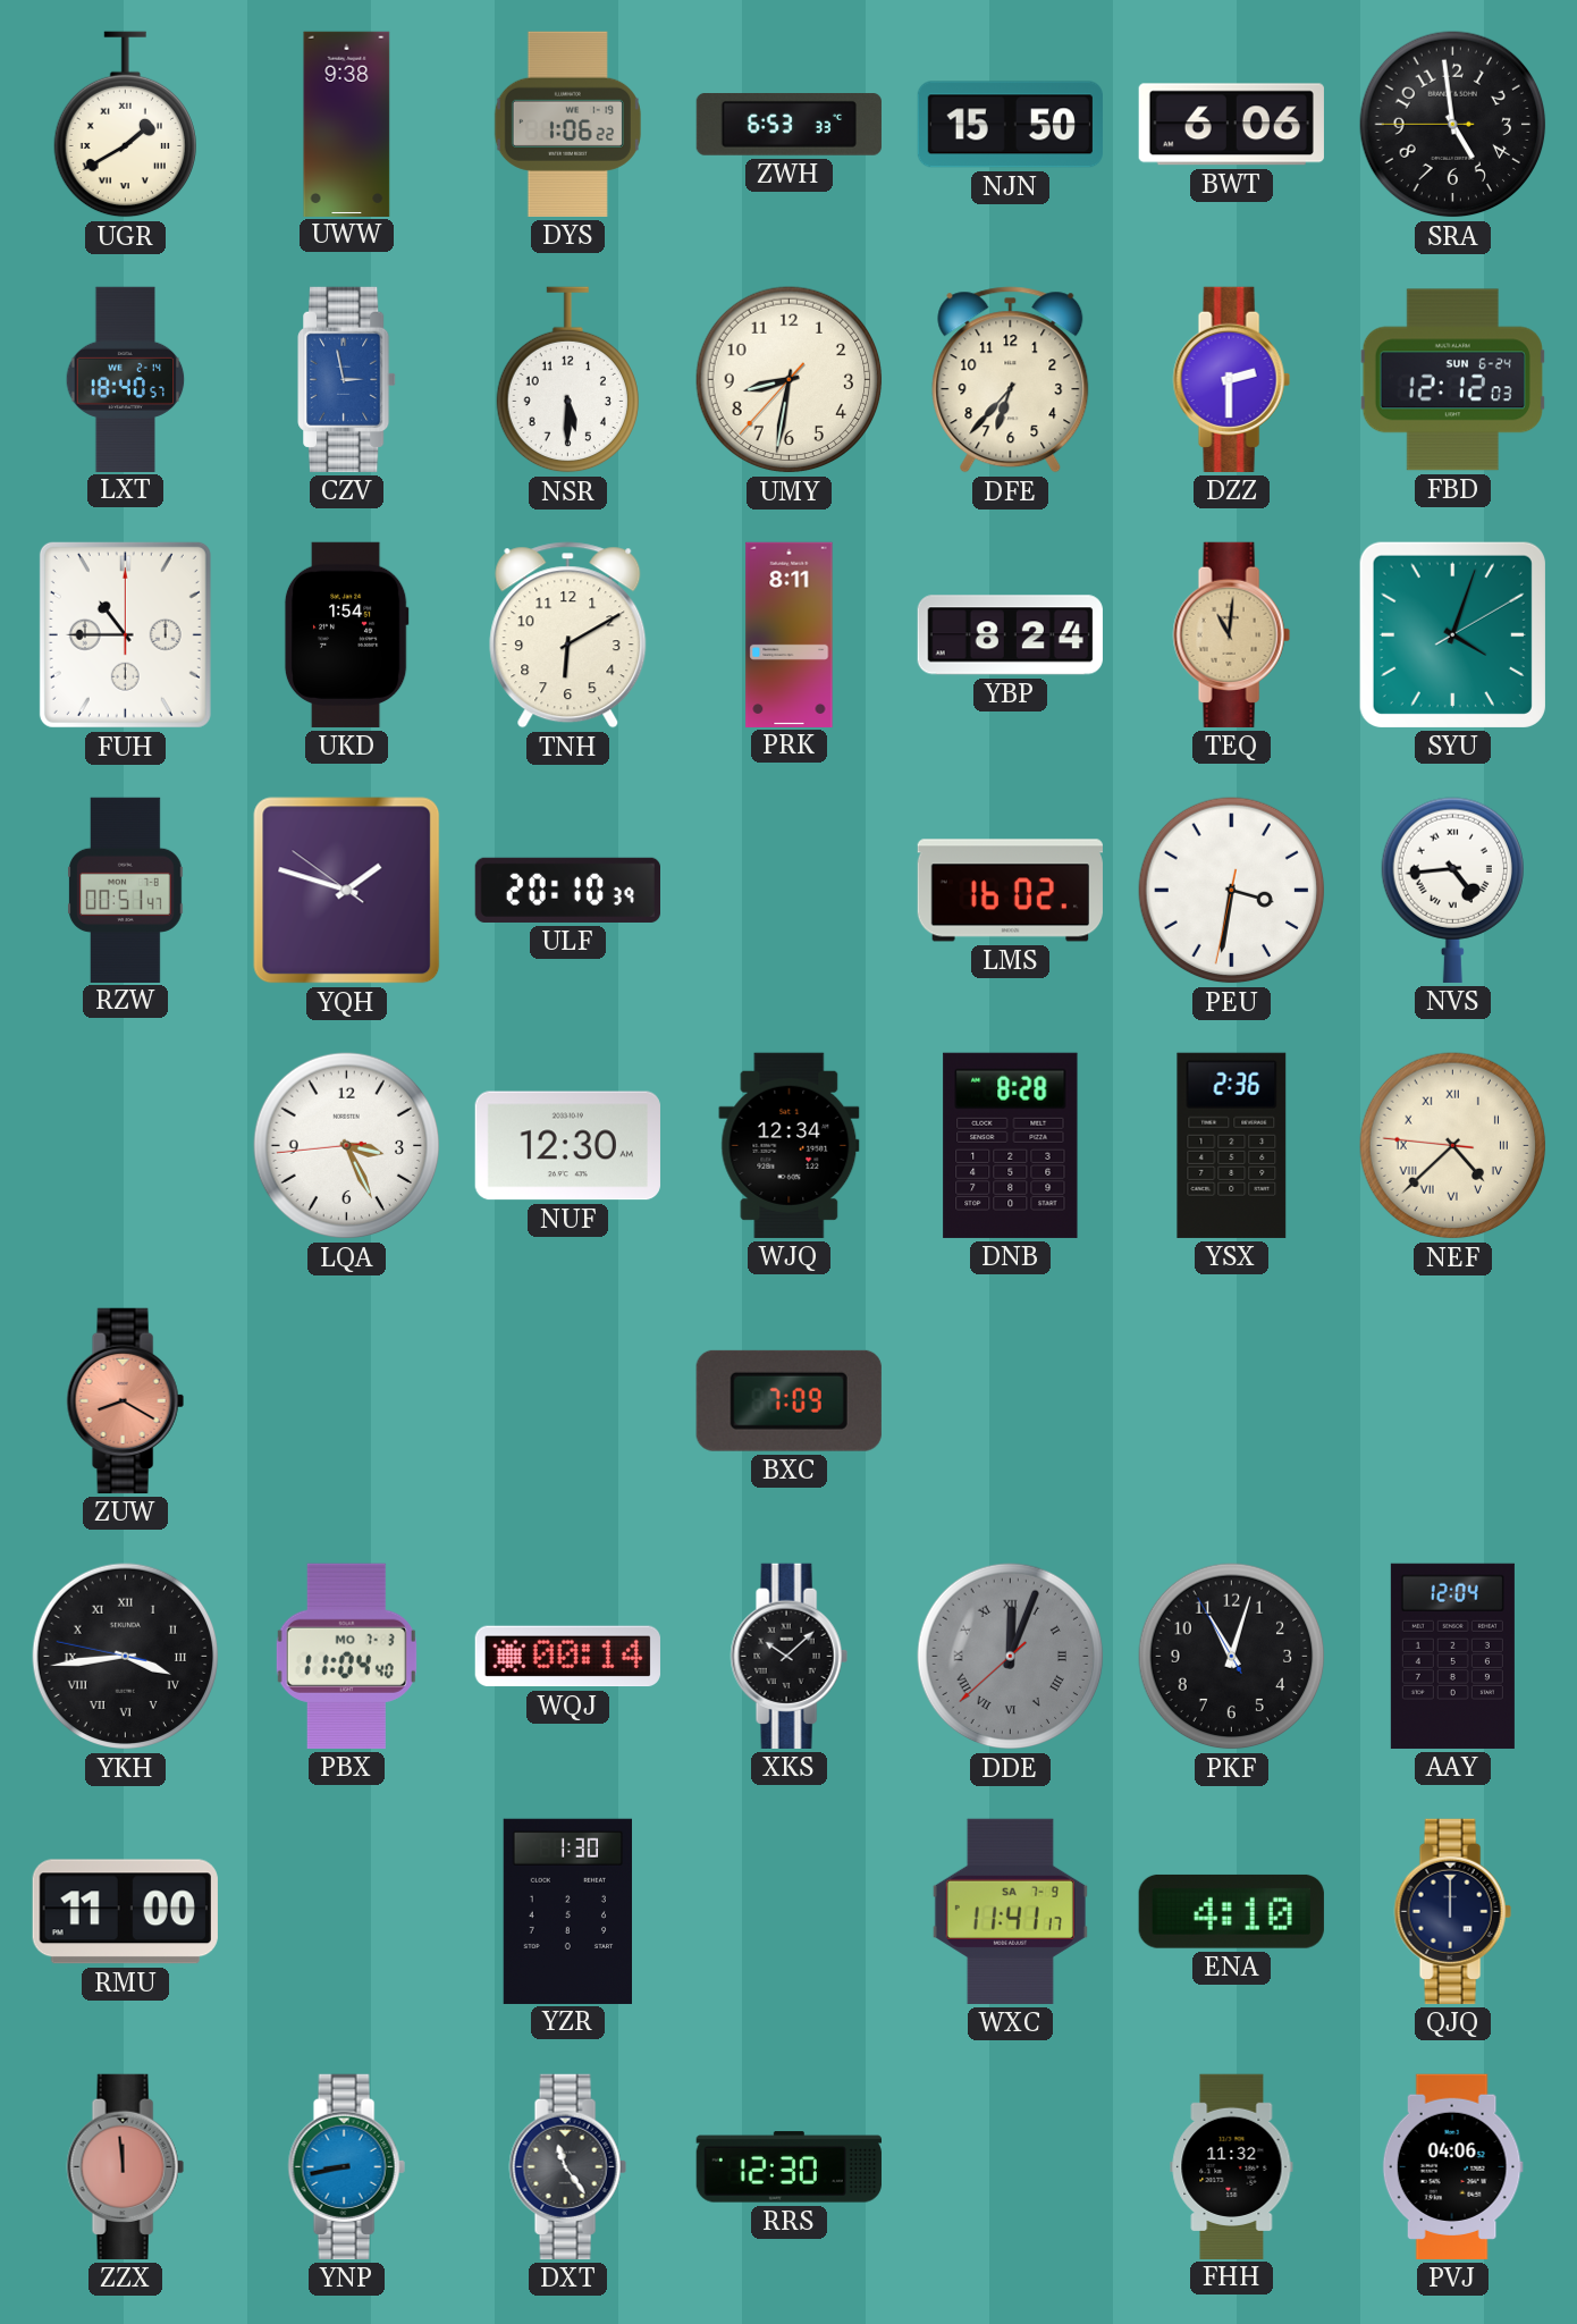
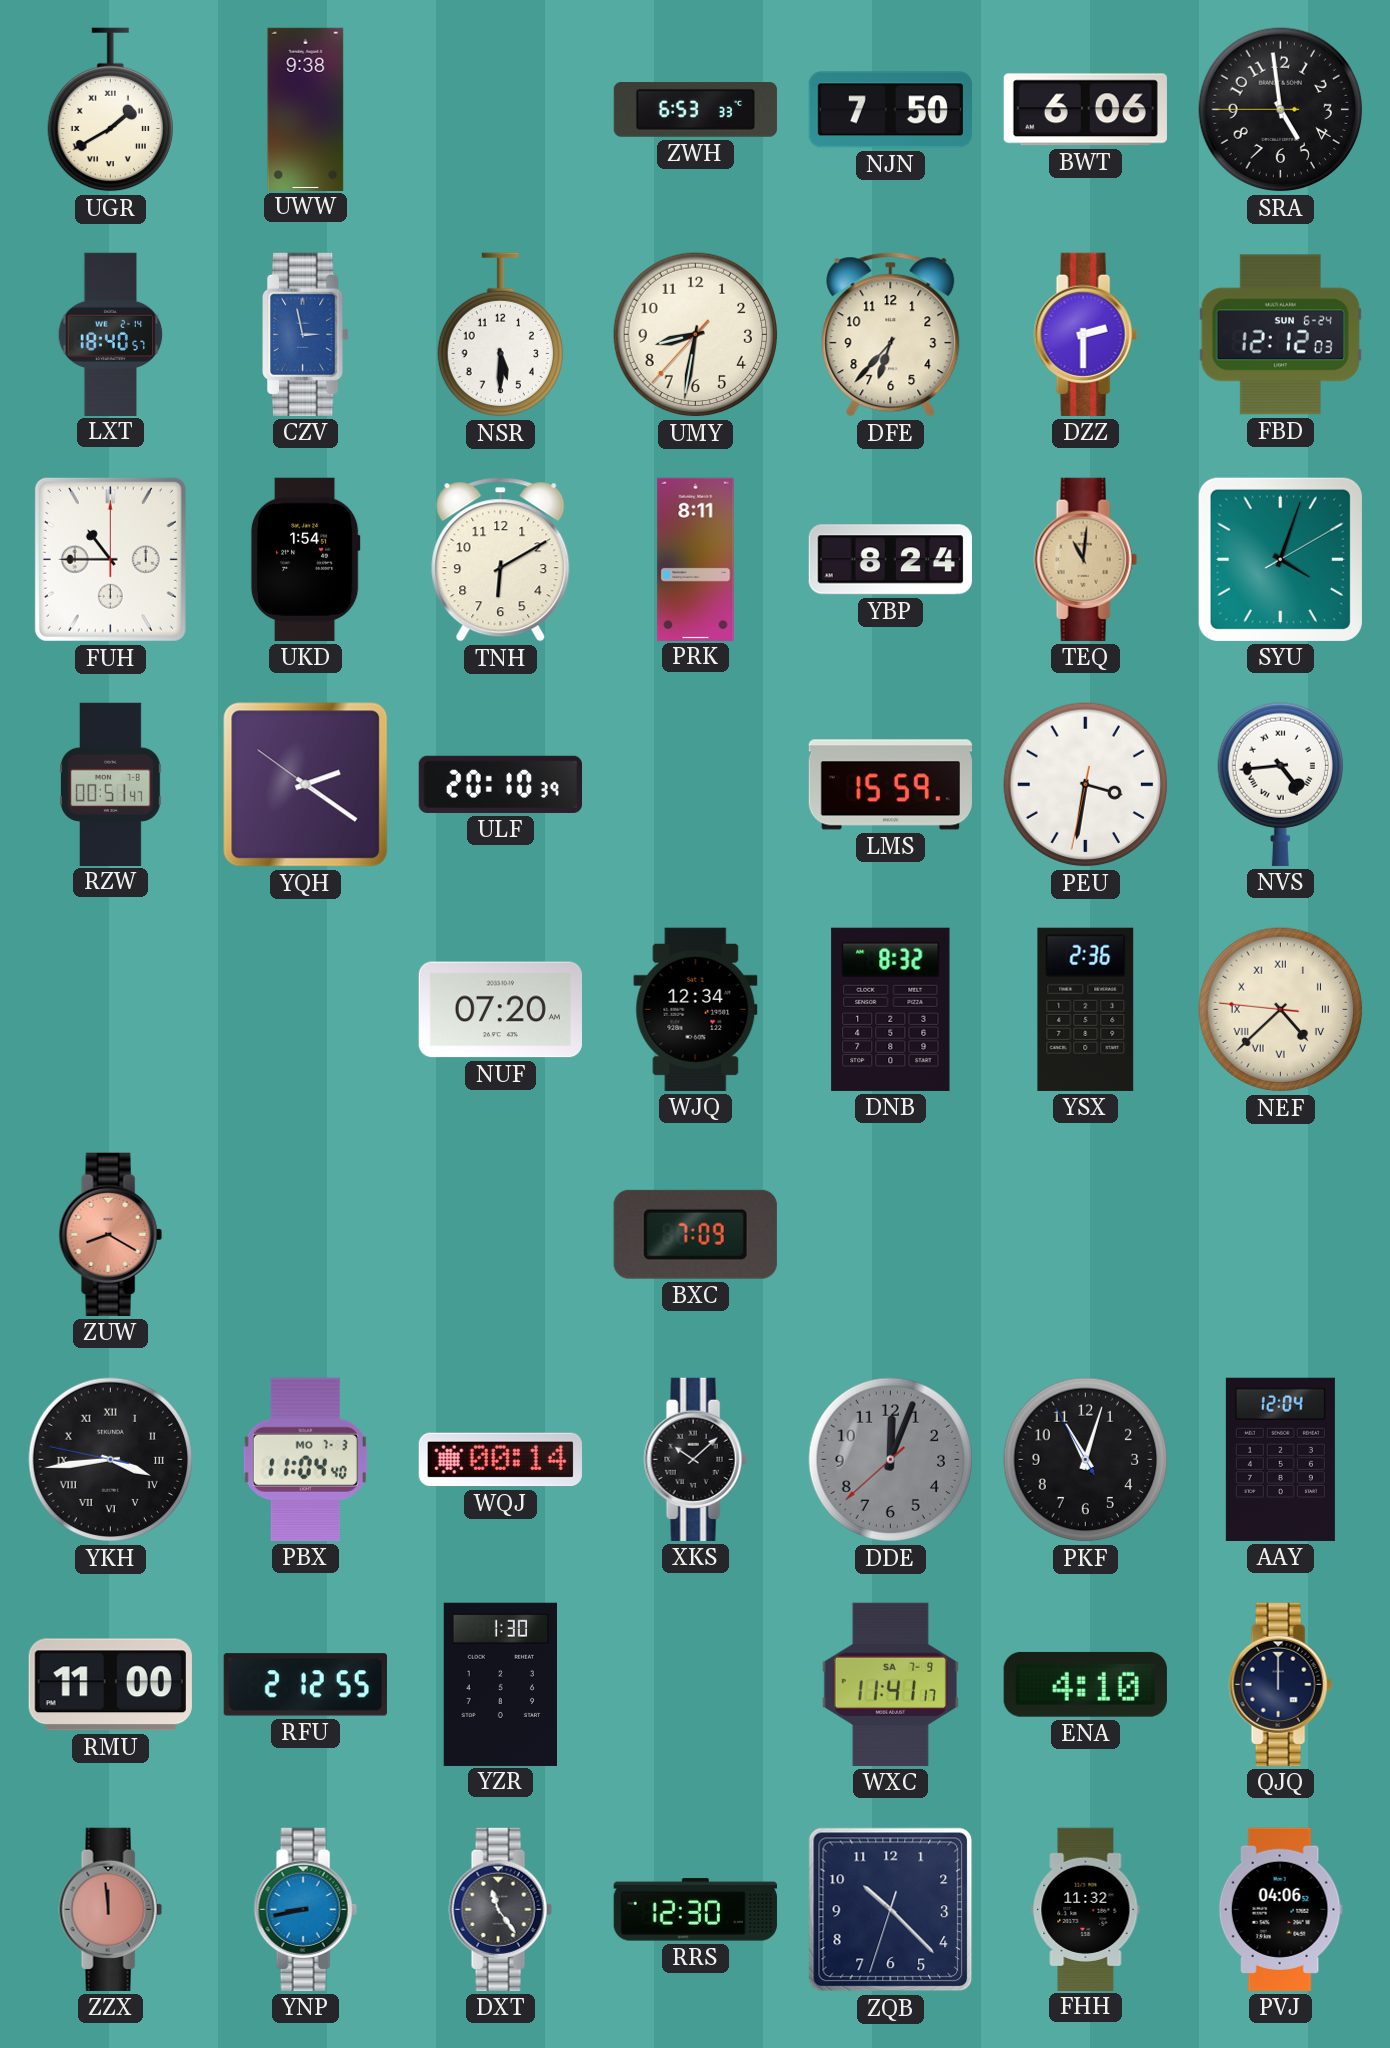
DYS: 1:06 -> none
NJN: 15:50 -> 7:50
YQH: 1:47 -> 2:20
LMS: 16:02 -> 15:59
LQA: 3:25 -> none
NUF: 12:30 -> 07:20
DNB: 8:28 -> 8:32
DDE numerals: Roman -> Arabic
RFU: none -> 2:12
ZQB: none -> 10:22
